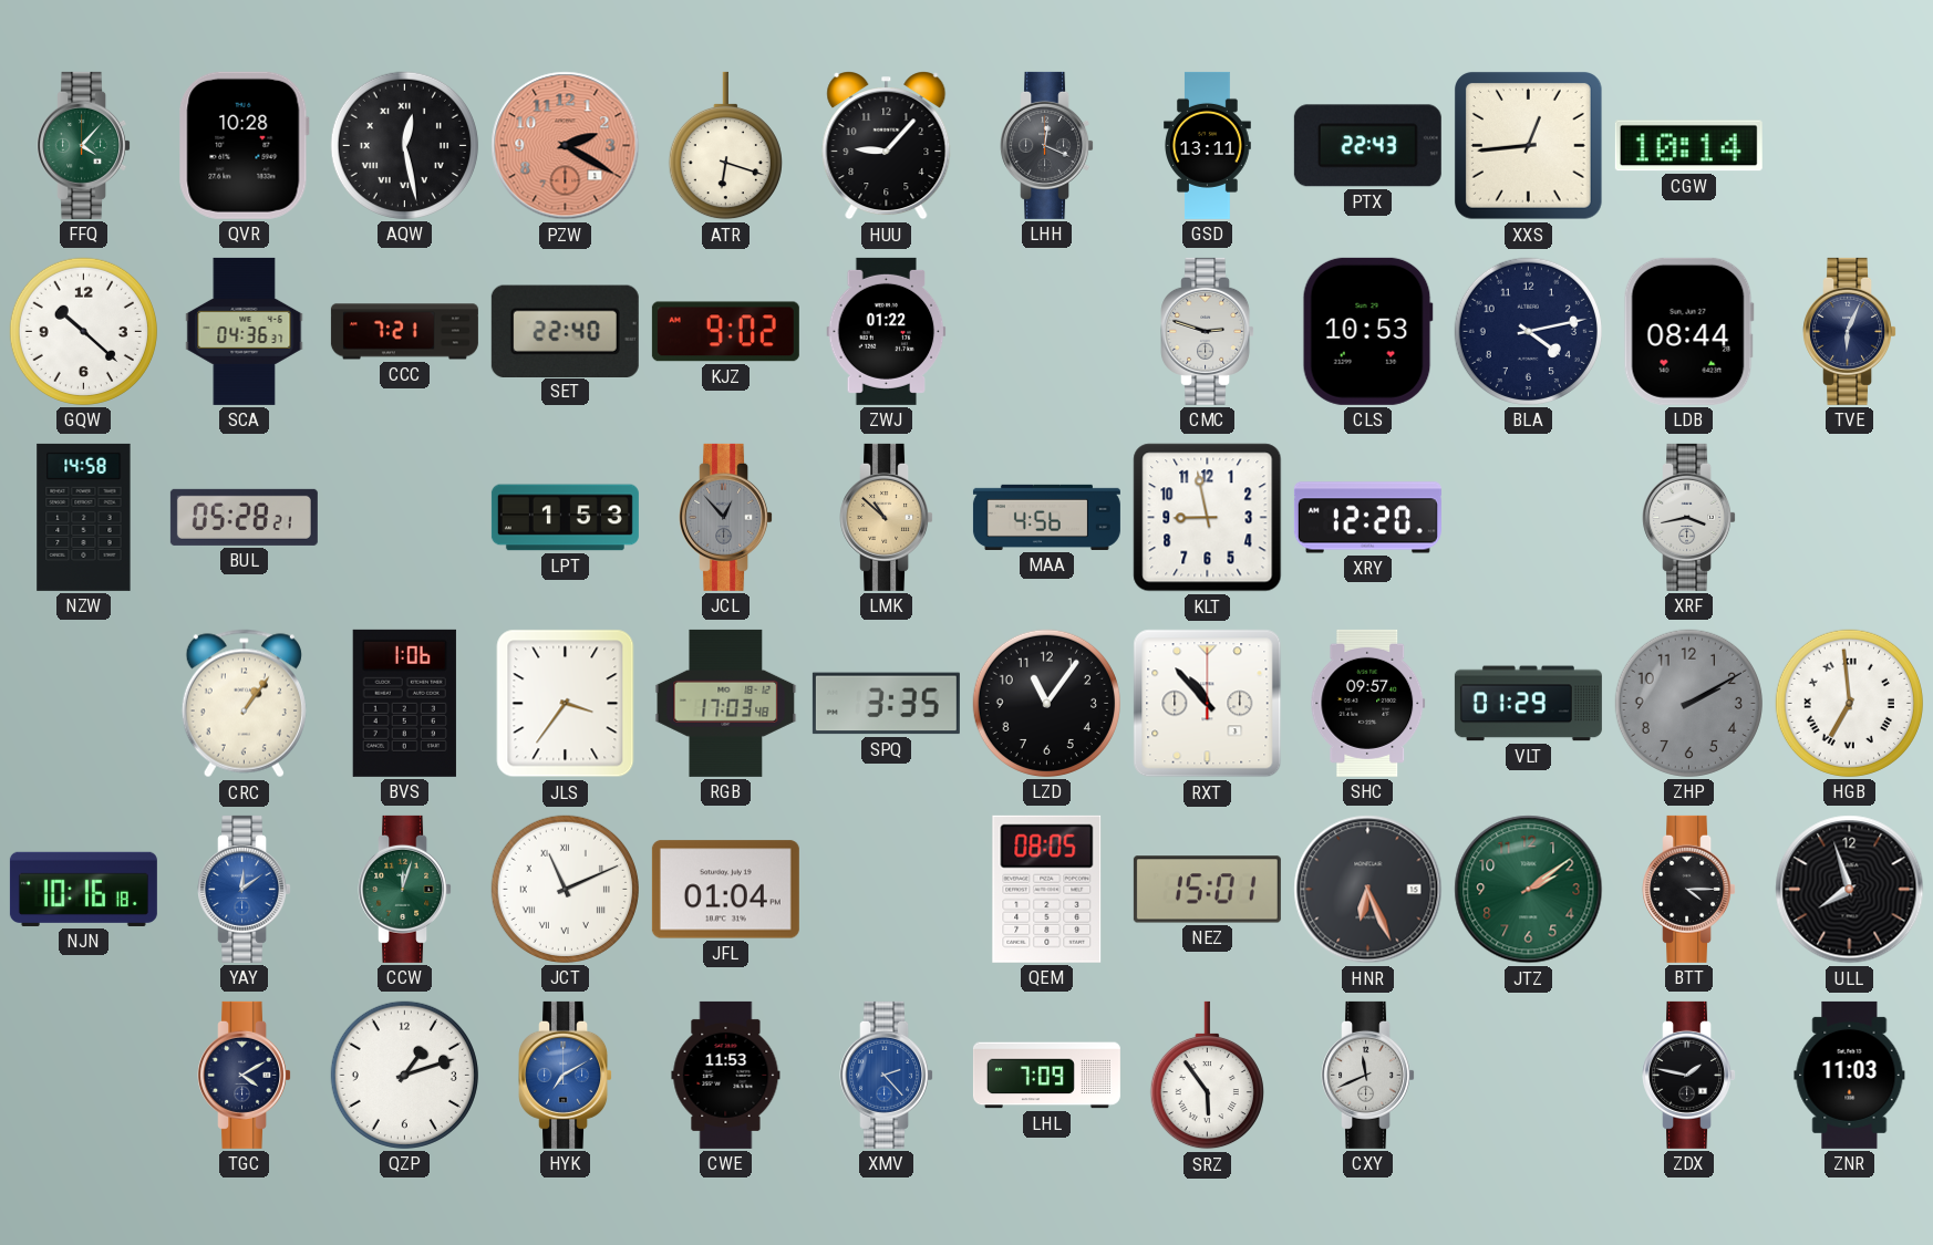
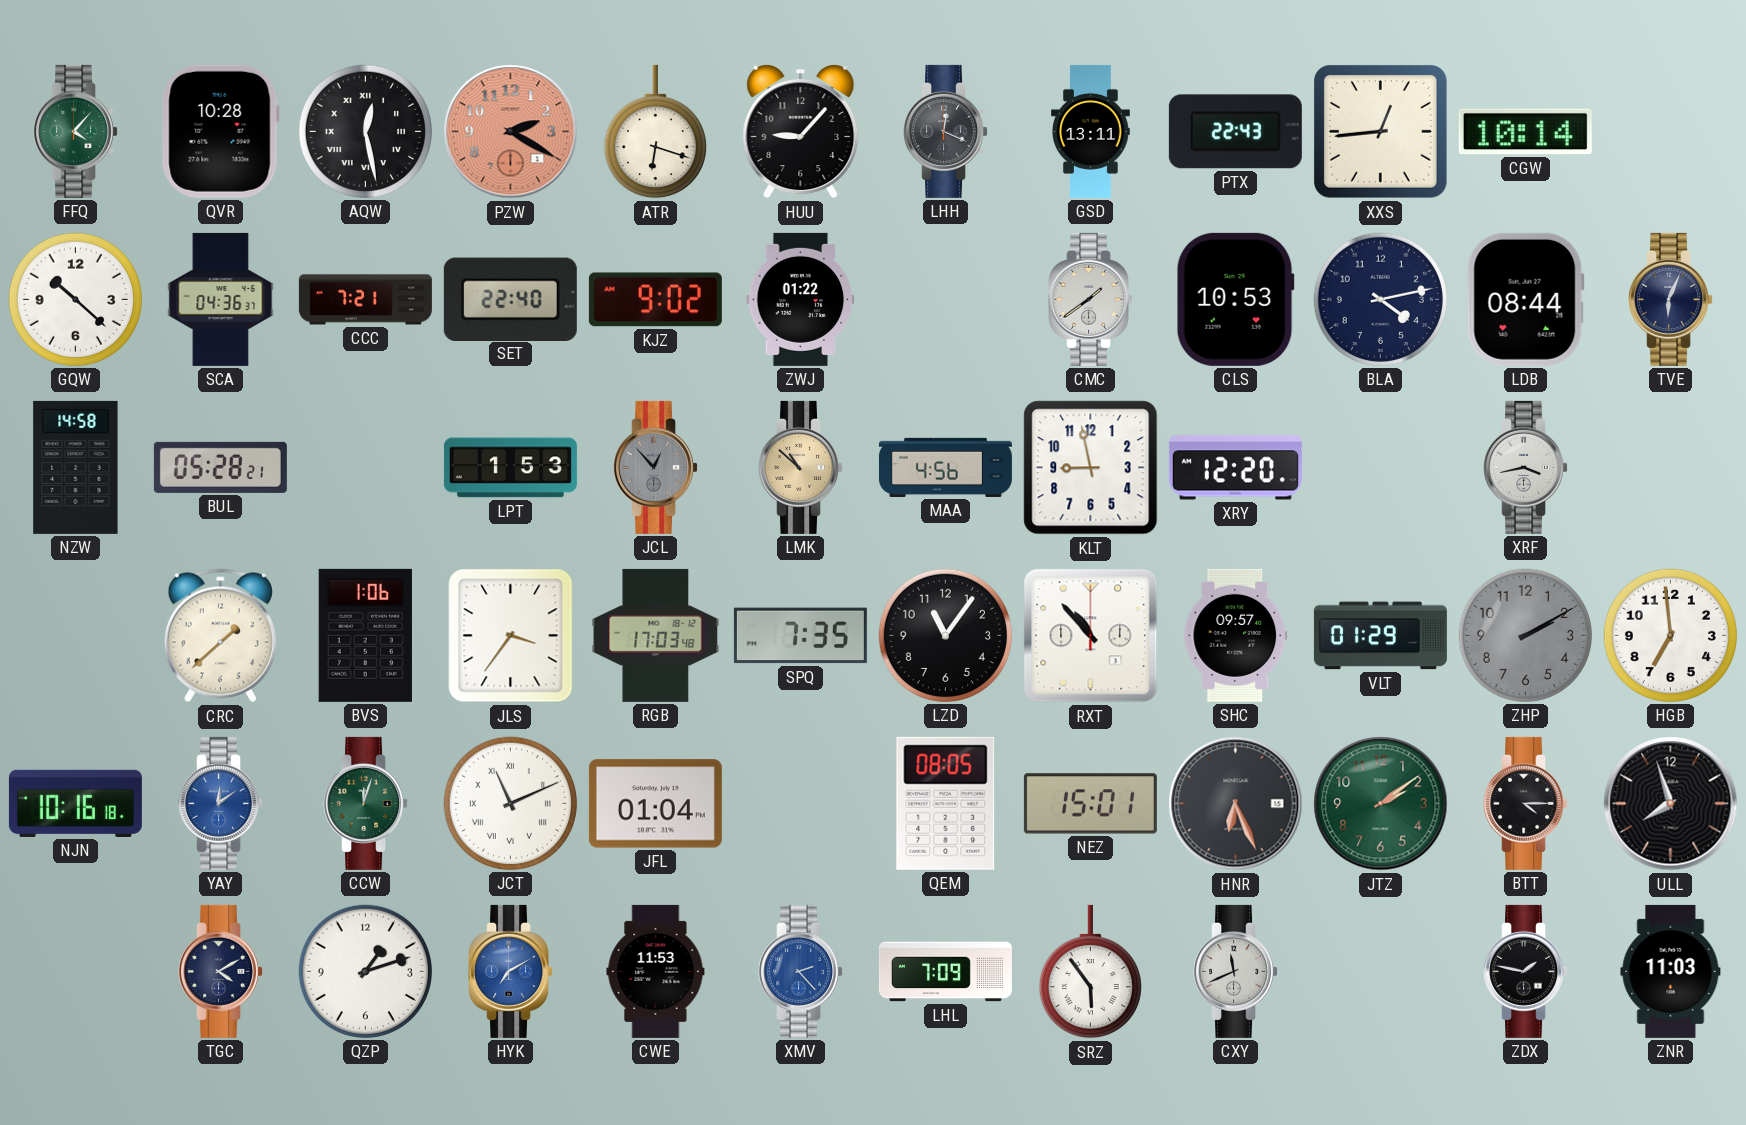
CMC: 2:48 -> 1:39
CRC: 1:06 -> 1:38
SPQ: 3:35 -> 7:35
HGB numerals: Roman -> Arabic
